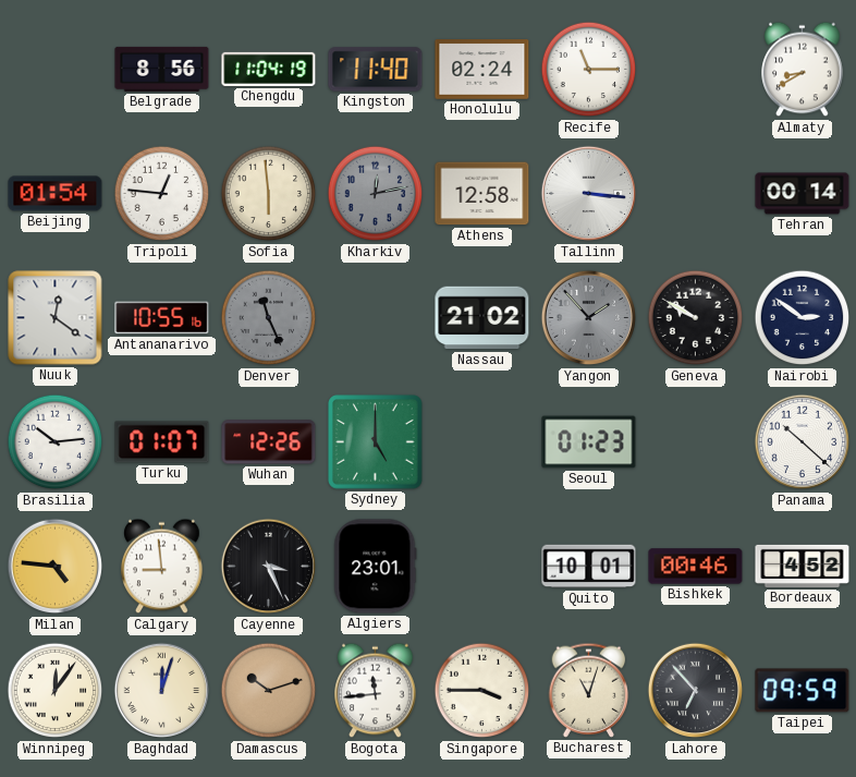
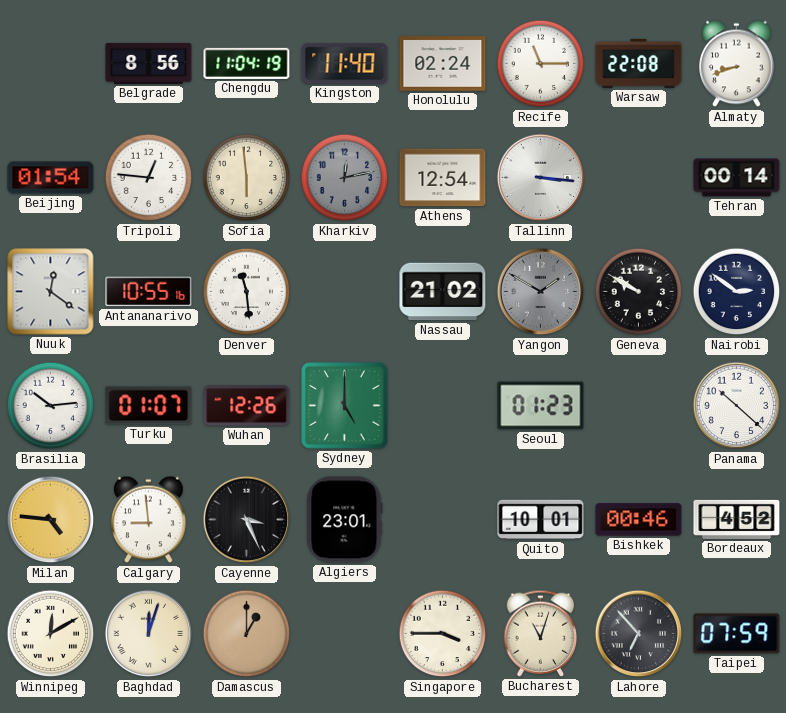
Warsaw: none -> 22:08
Almaty: 8:40 -> 8:42
Athens: 12:58 -> 12:54
Denver: 11:26 -> 11:29
Denver dial: grey -> white
Yangon: 1:53 -> 1:50
Winnipeg: 12:06 -> 12:10
Damascus: 10:12 -> 1:00
Bogota: 11:44 -> none
Taipei: 09:59 -> 07:59
